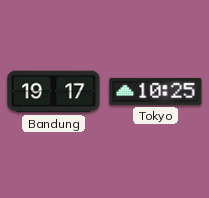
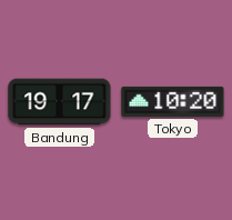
Tokyo: 10:25 -> 10:20
